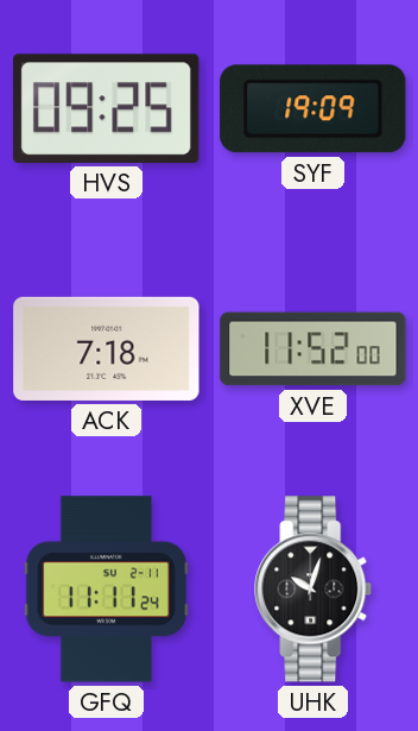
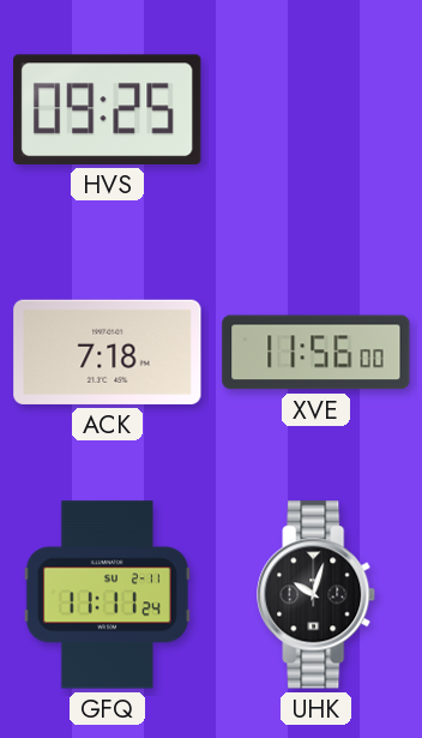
SYF: 19:09 -> none
XVE: 11:52 -> 11:56
